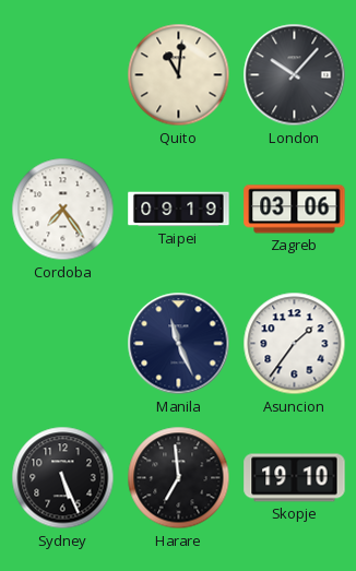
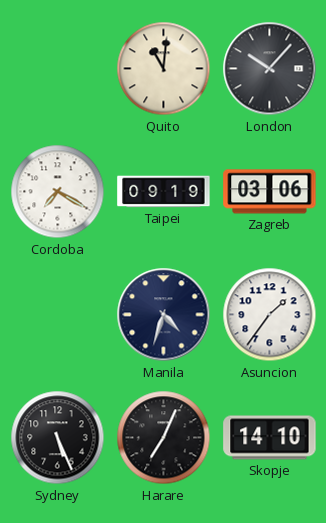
Cordoba: 7:24 -> 7:20
Manila: 11:26 -> 4:33
Harare: 6:59 -> 7:04
Skopje: 19:10 -> 14:10
